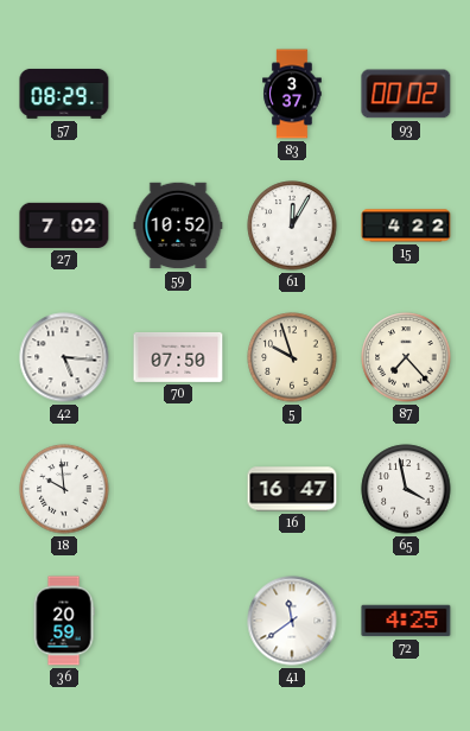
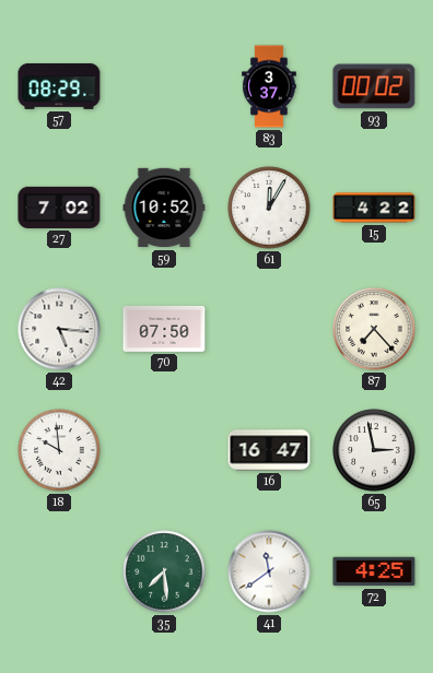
5: 9:57 -> none
65: 3:58 -> 2:58
36: 20:59 -> none
35: none -> 7:29
